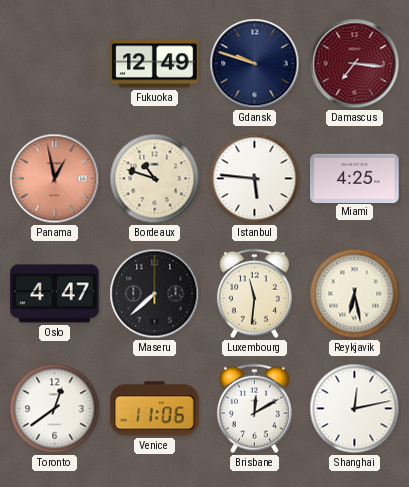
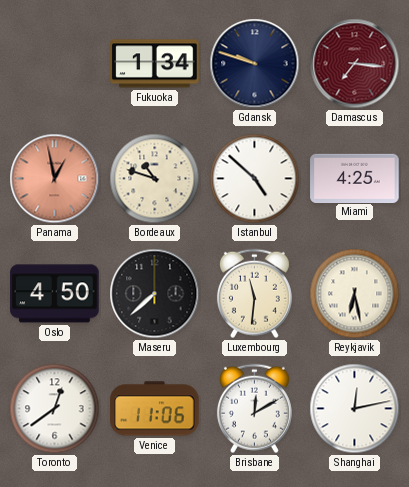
Fukuoka: 12:49 -> 1:34
Istanbul: 5:46 -> 4:52
Oslo: 4:47 -> 4:50
